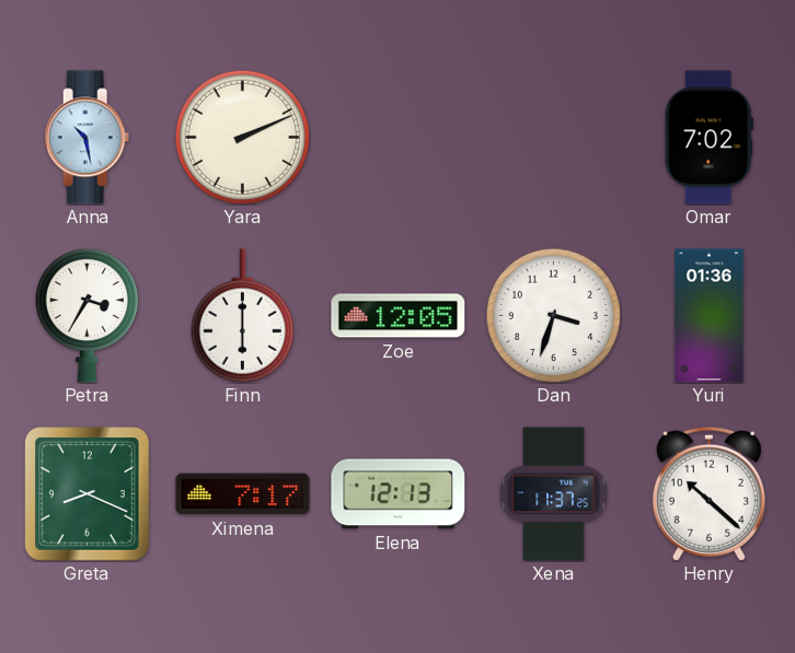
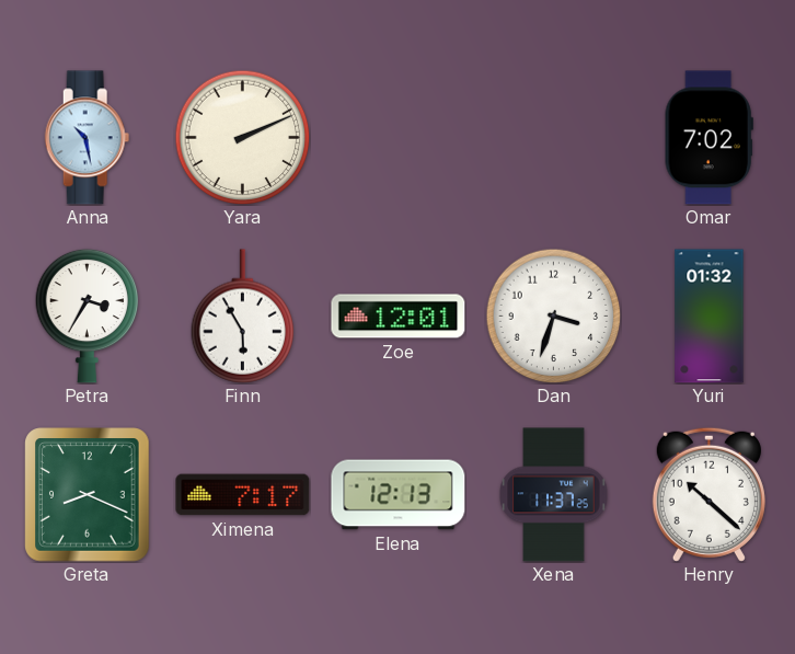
Finn: 6:00 -> 5:55
Zoe: 12:05 -> 12:01
Yuri: 01:36 -> 01:32
